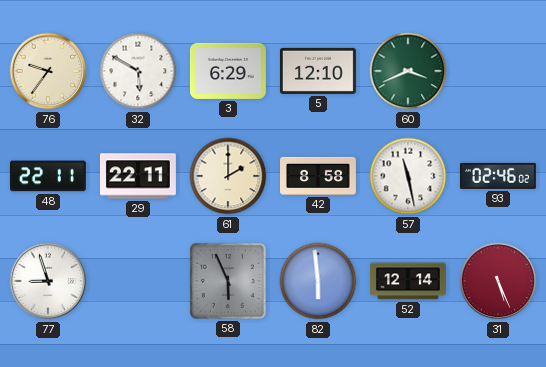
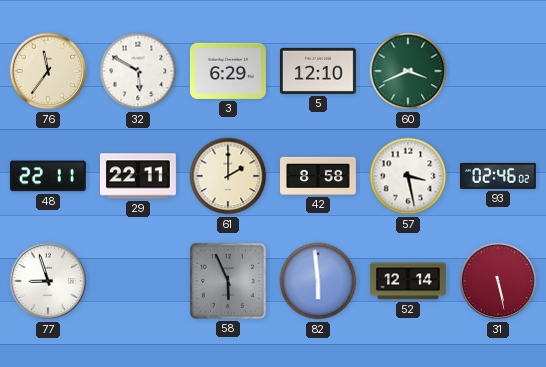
76: 9:36 -> 11:36
57: 11:28 -> 3:28
31: 5:26 -> 5:28
